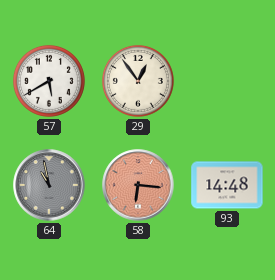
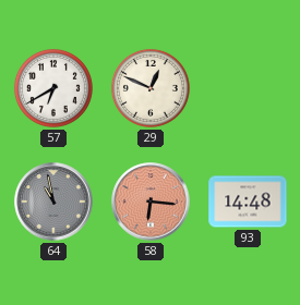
57: 5:40 -> 6:40
29: 12:54 -> 12:49
